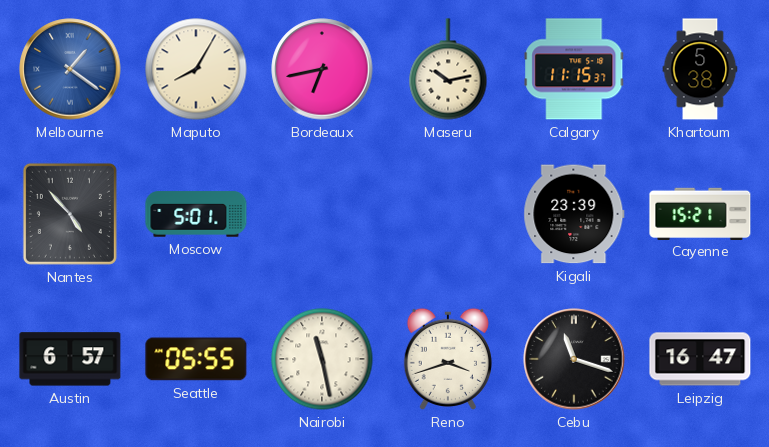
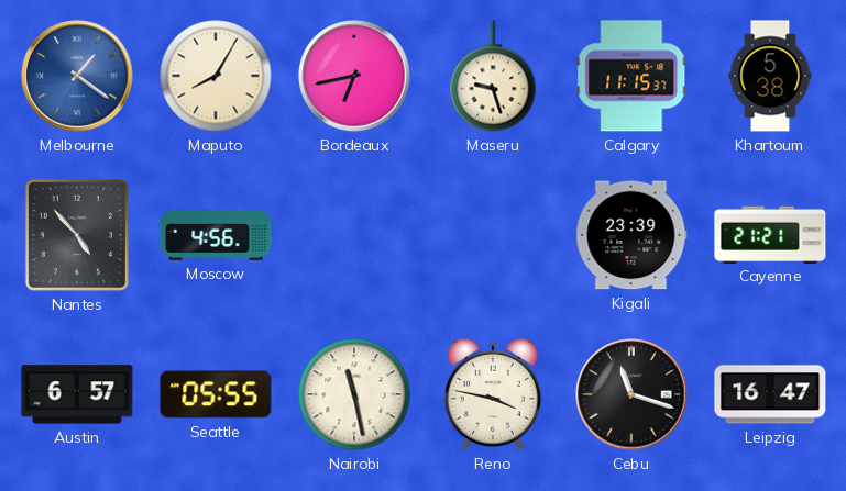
Maseru: 10:13 -> 9:27
Moscow: 5:01 -> 4:56
Cayenne: 15:21 -> 21:21
Reno: 3:42 -> 3:47
